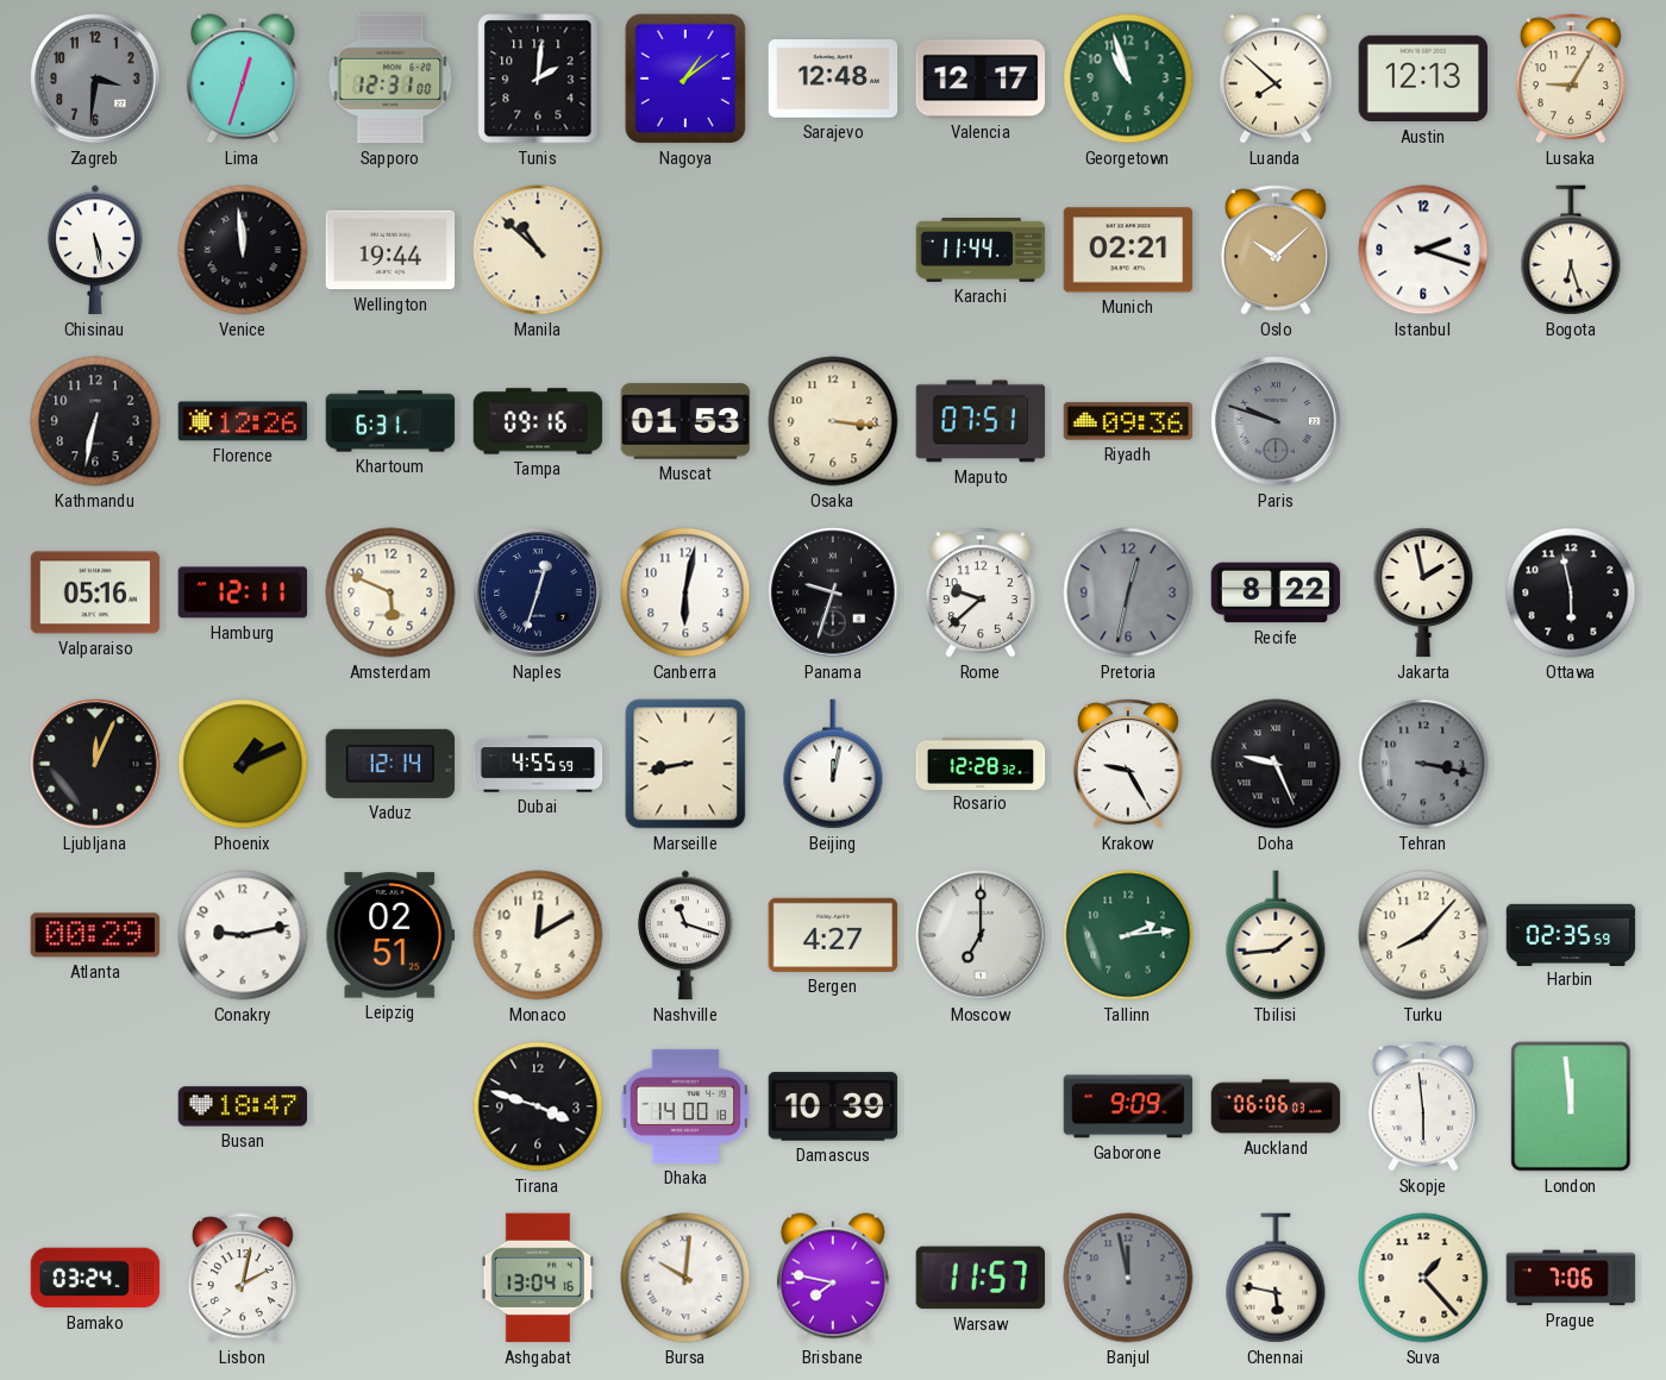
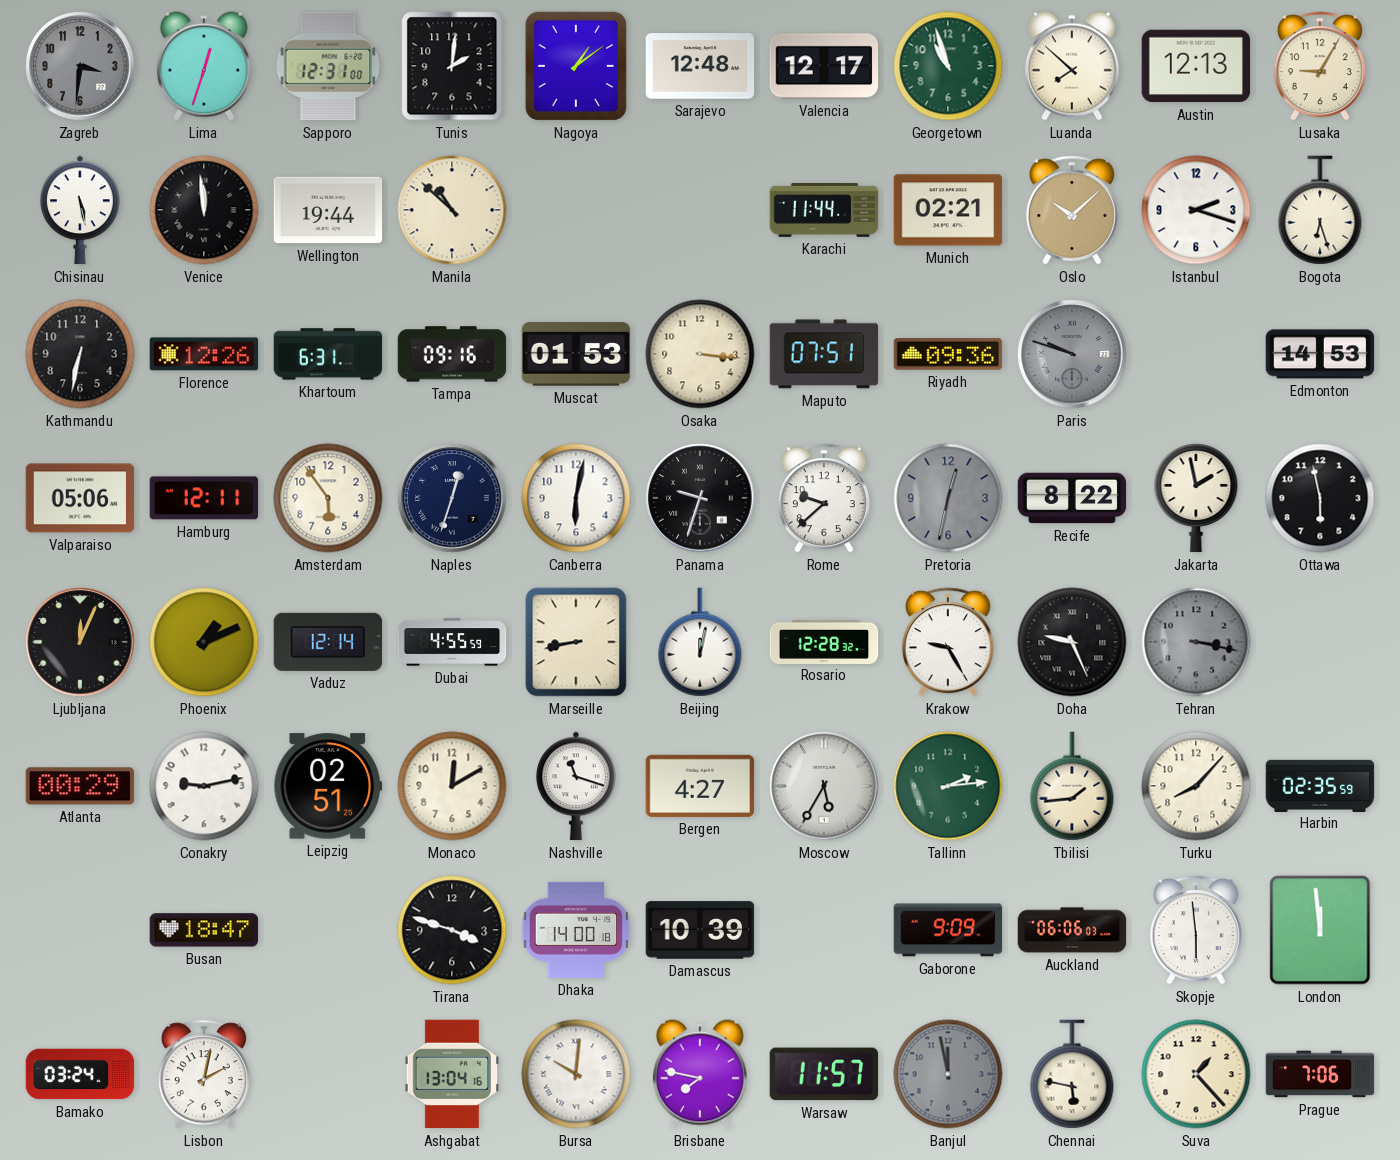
Edmonton: none -> 14:53
Valparaiso: 05:16 -> 05:06
Amsterdam: 5:49 -> 5:54
Moscow: 7:00 -> 5:35
